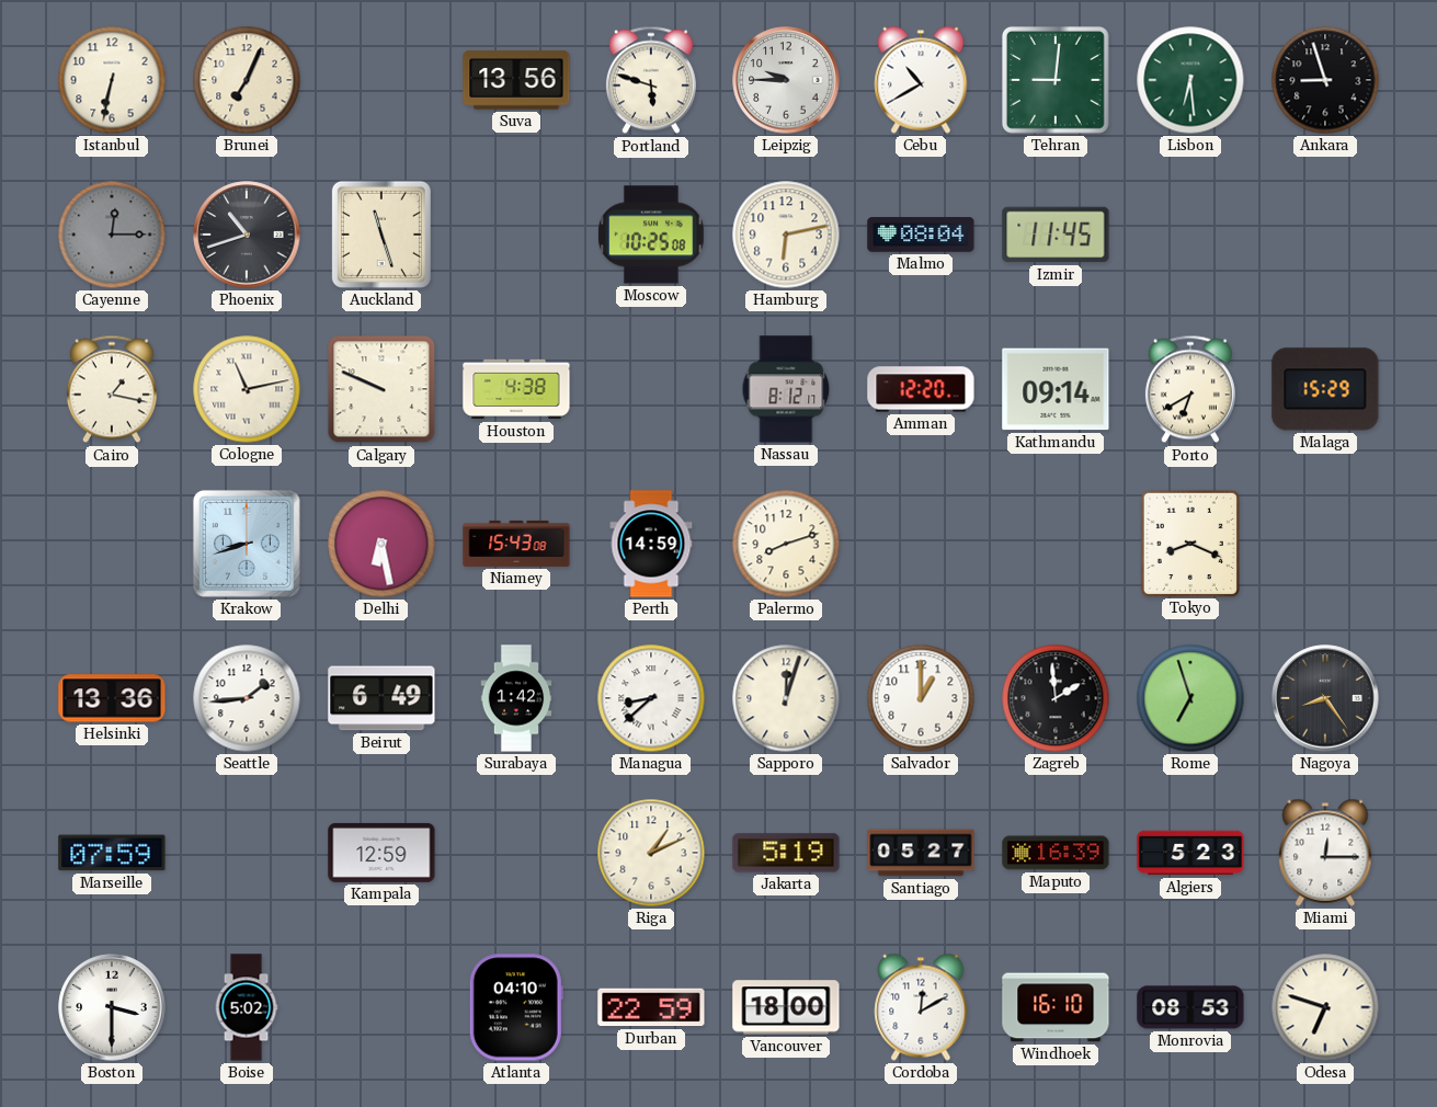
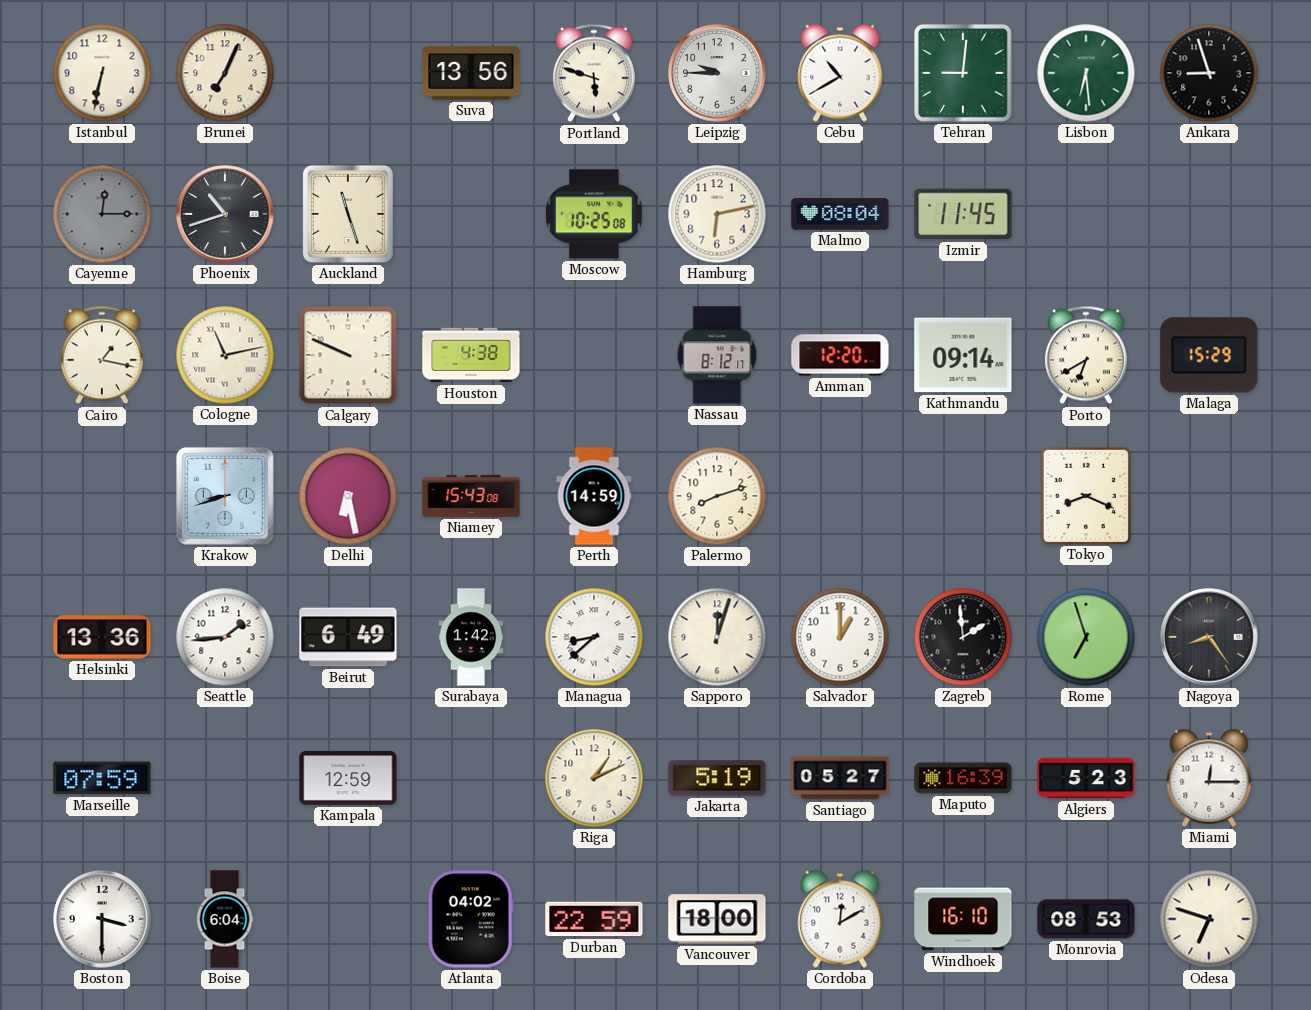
Boise: 5:02 -> 6:04
Atlanta: 04:10 -> 04:02
